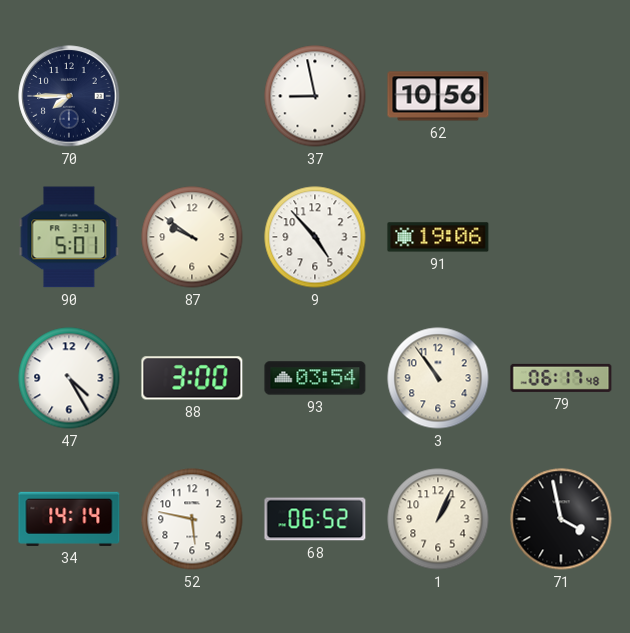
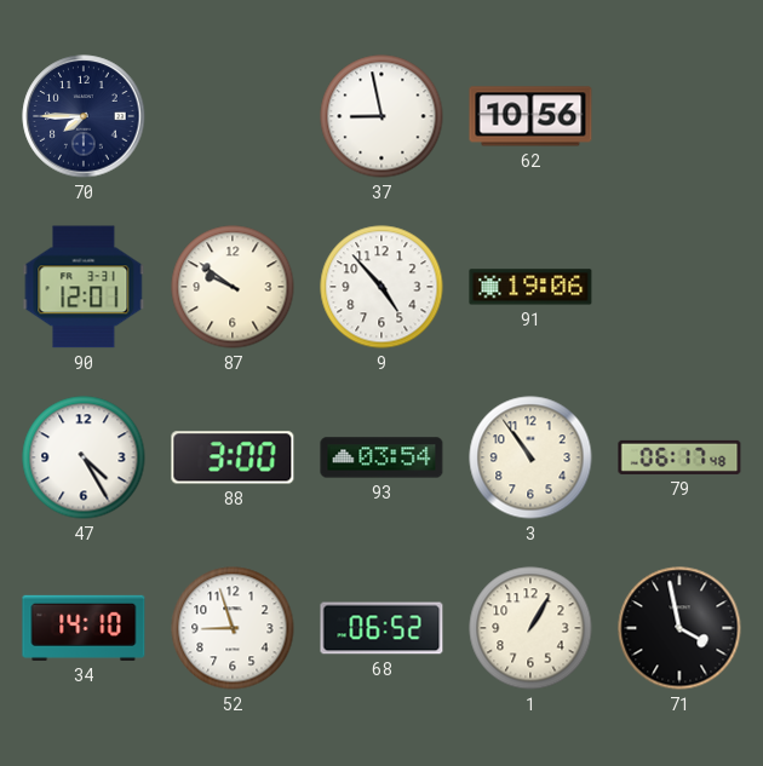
90: 5:01 -> 12:01
34: 14:14 -> 14:10
52: 5:47 -> 8:57
1: 1:04 -> 1:05
